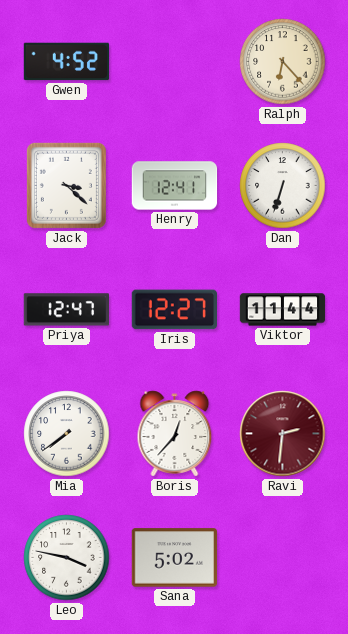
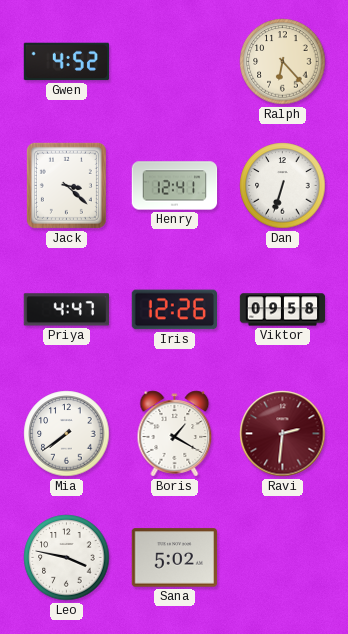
Priya: 12:47 -> 4:47
Iris: 12:27 -> 12:26
Viktor: 11:44 -> 09:58
Boris: 12:37 -> 1:20
